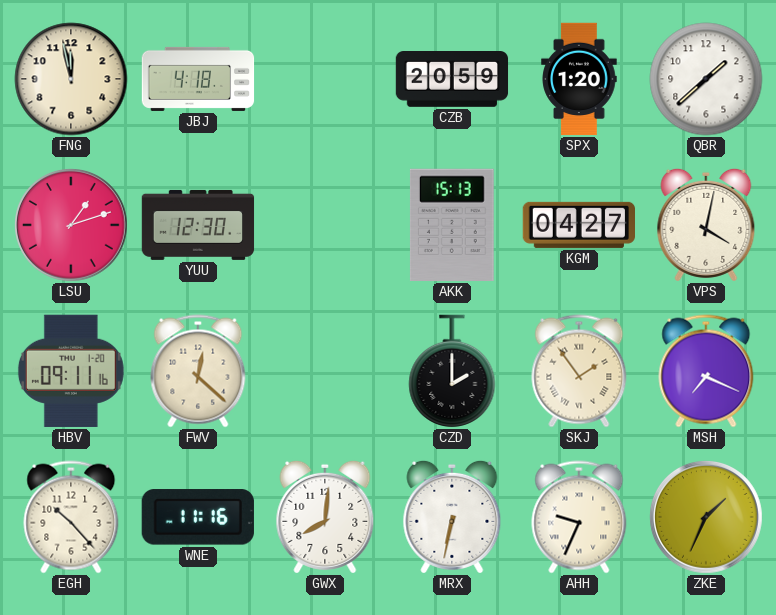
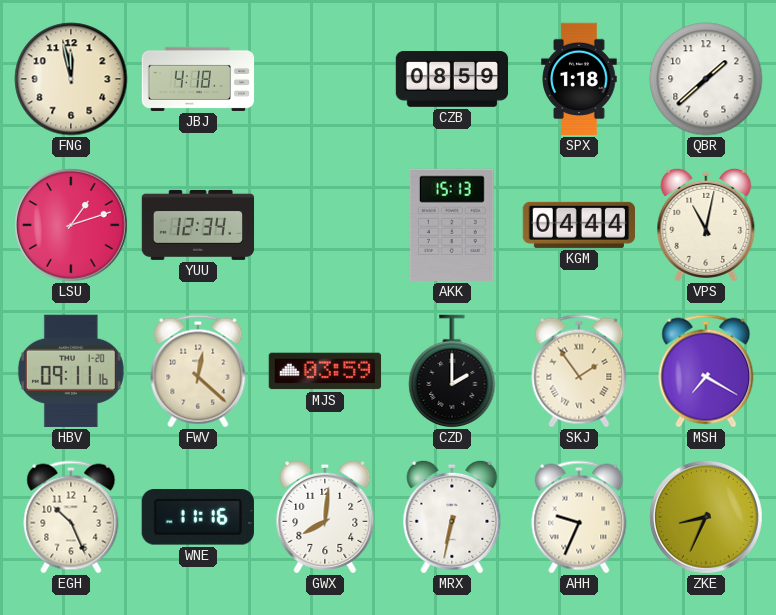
CZB: 20:59 -> 08:59
SPX: 1:20 -> 1:18
YUU: 12:30 -> 12:34
KGM: 04:27 -> 04:44
VPS: 4:02 -> 11:02
MJS: none -> 03:59
MSH: 7:19 -> 7:20
EGH: 10:23 -> 10:26
ZKE: 1:34 -> 8:34
